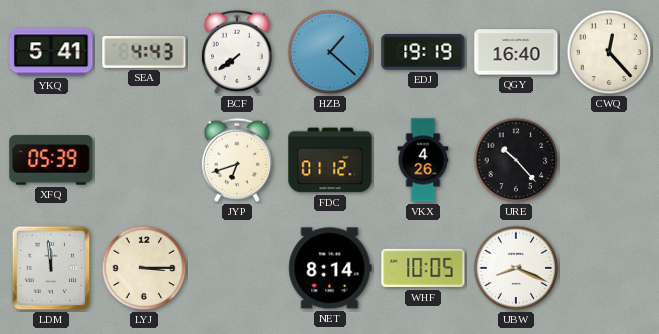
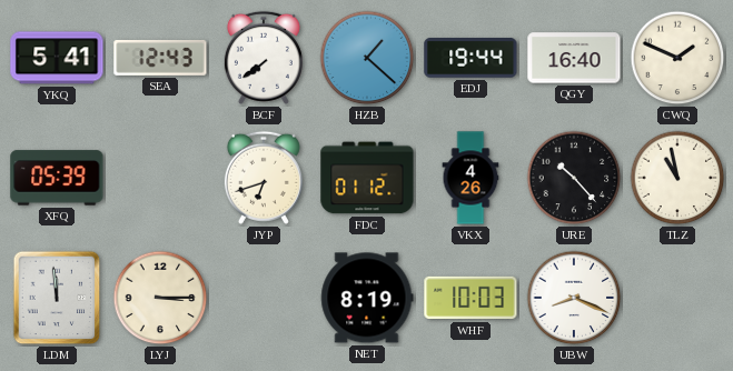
SEA: 4:43 -> 12:43
EDJ: 19:19 -> 19:44
CWQ: 12:23 -> 1:49
TLZ: none -> 10:58
NET: 8:14 -> 8:19
WHF: 10:05 -> 10:03
